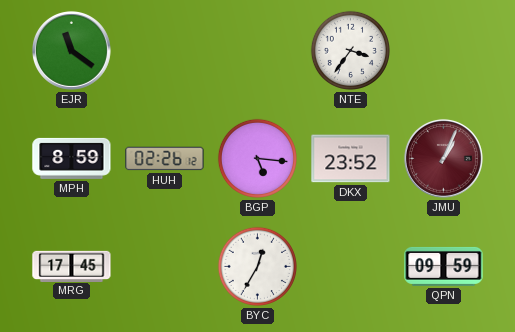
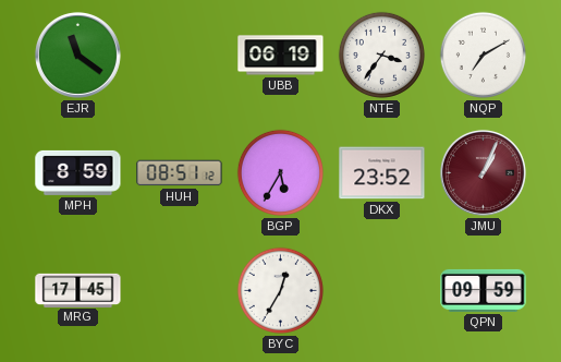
UBB: none -> 06:19
NQP: none -> 7:10
HUH: 02:26 -> 08:51
BGP: 5:16 -> 5:35
